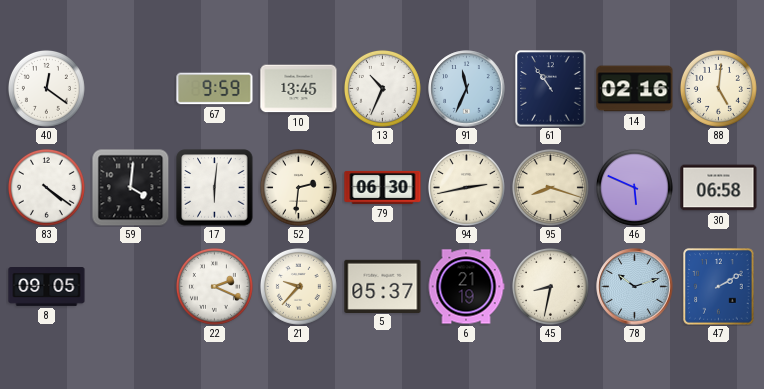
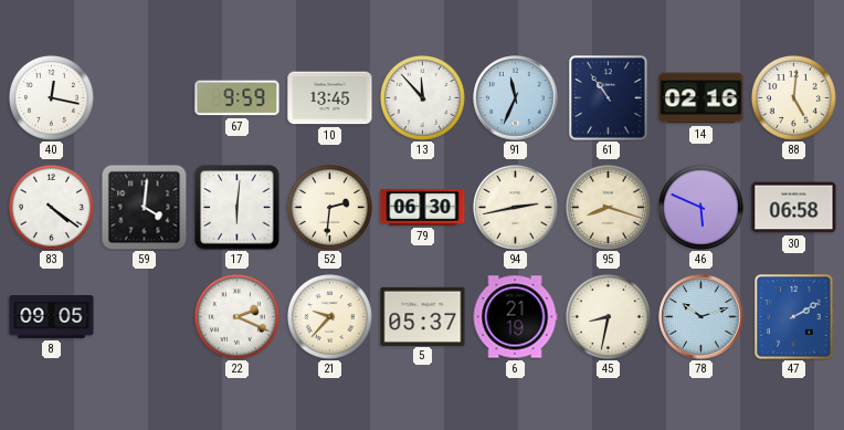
40: 12:21 -> 12:17
13: 10:34 -> 11:53
